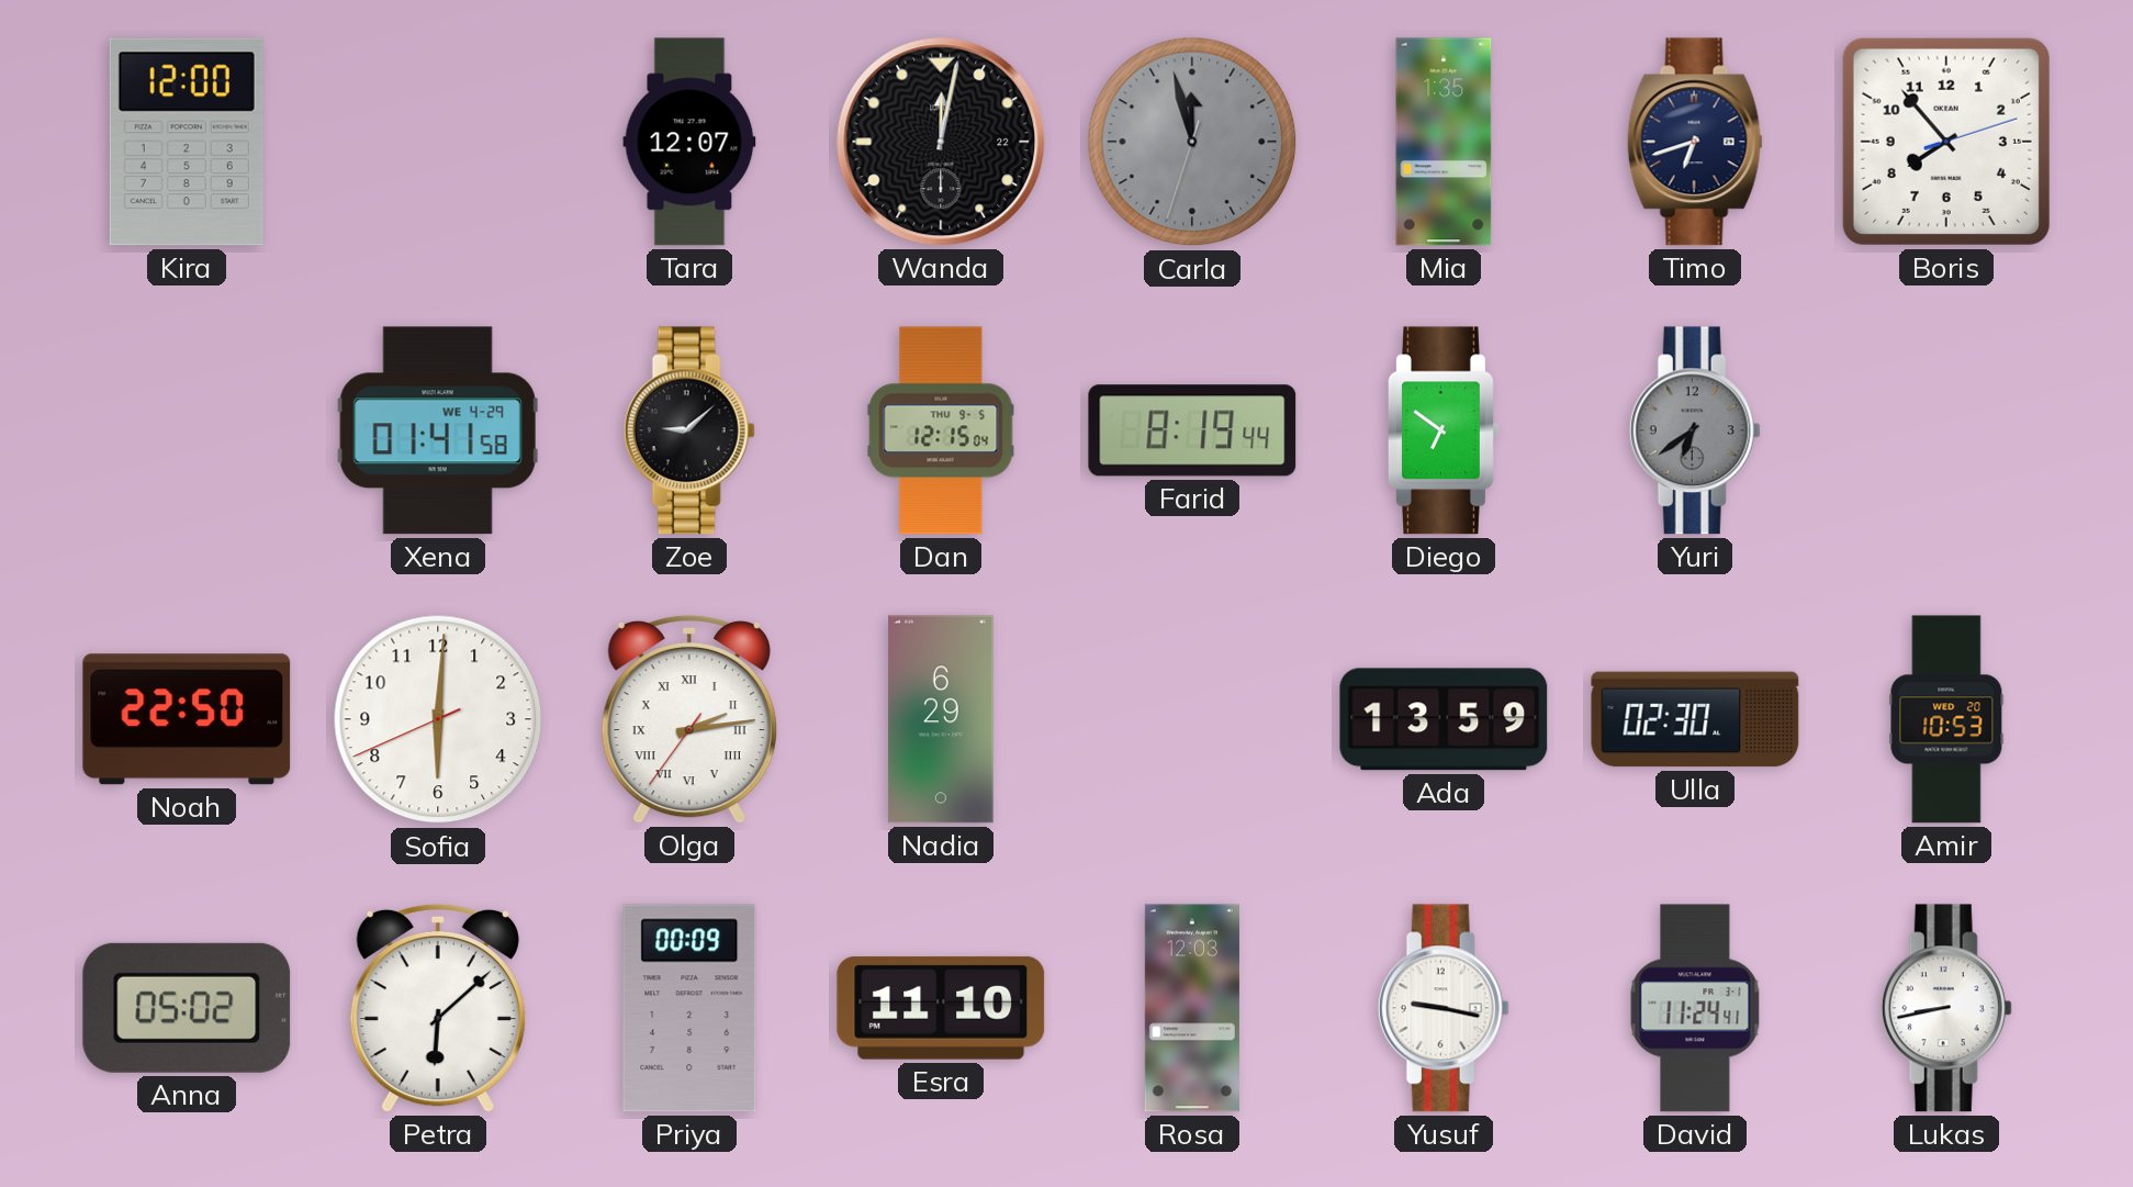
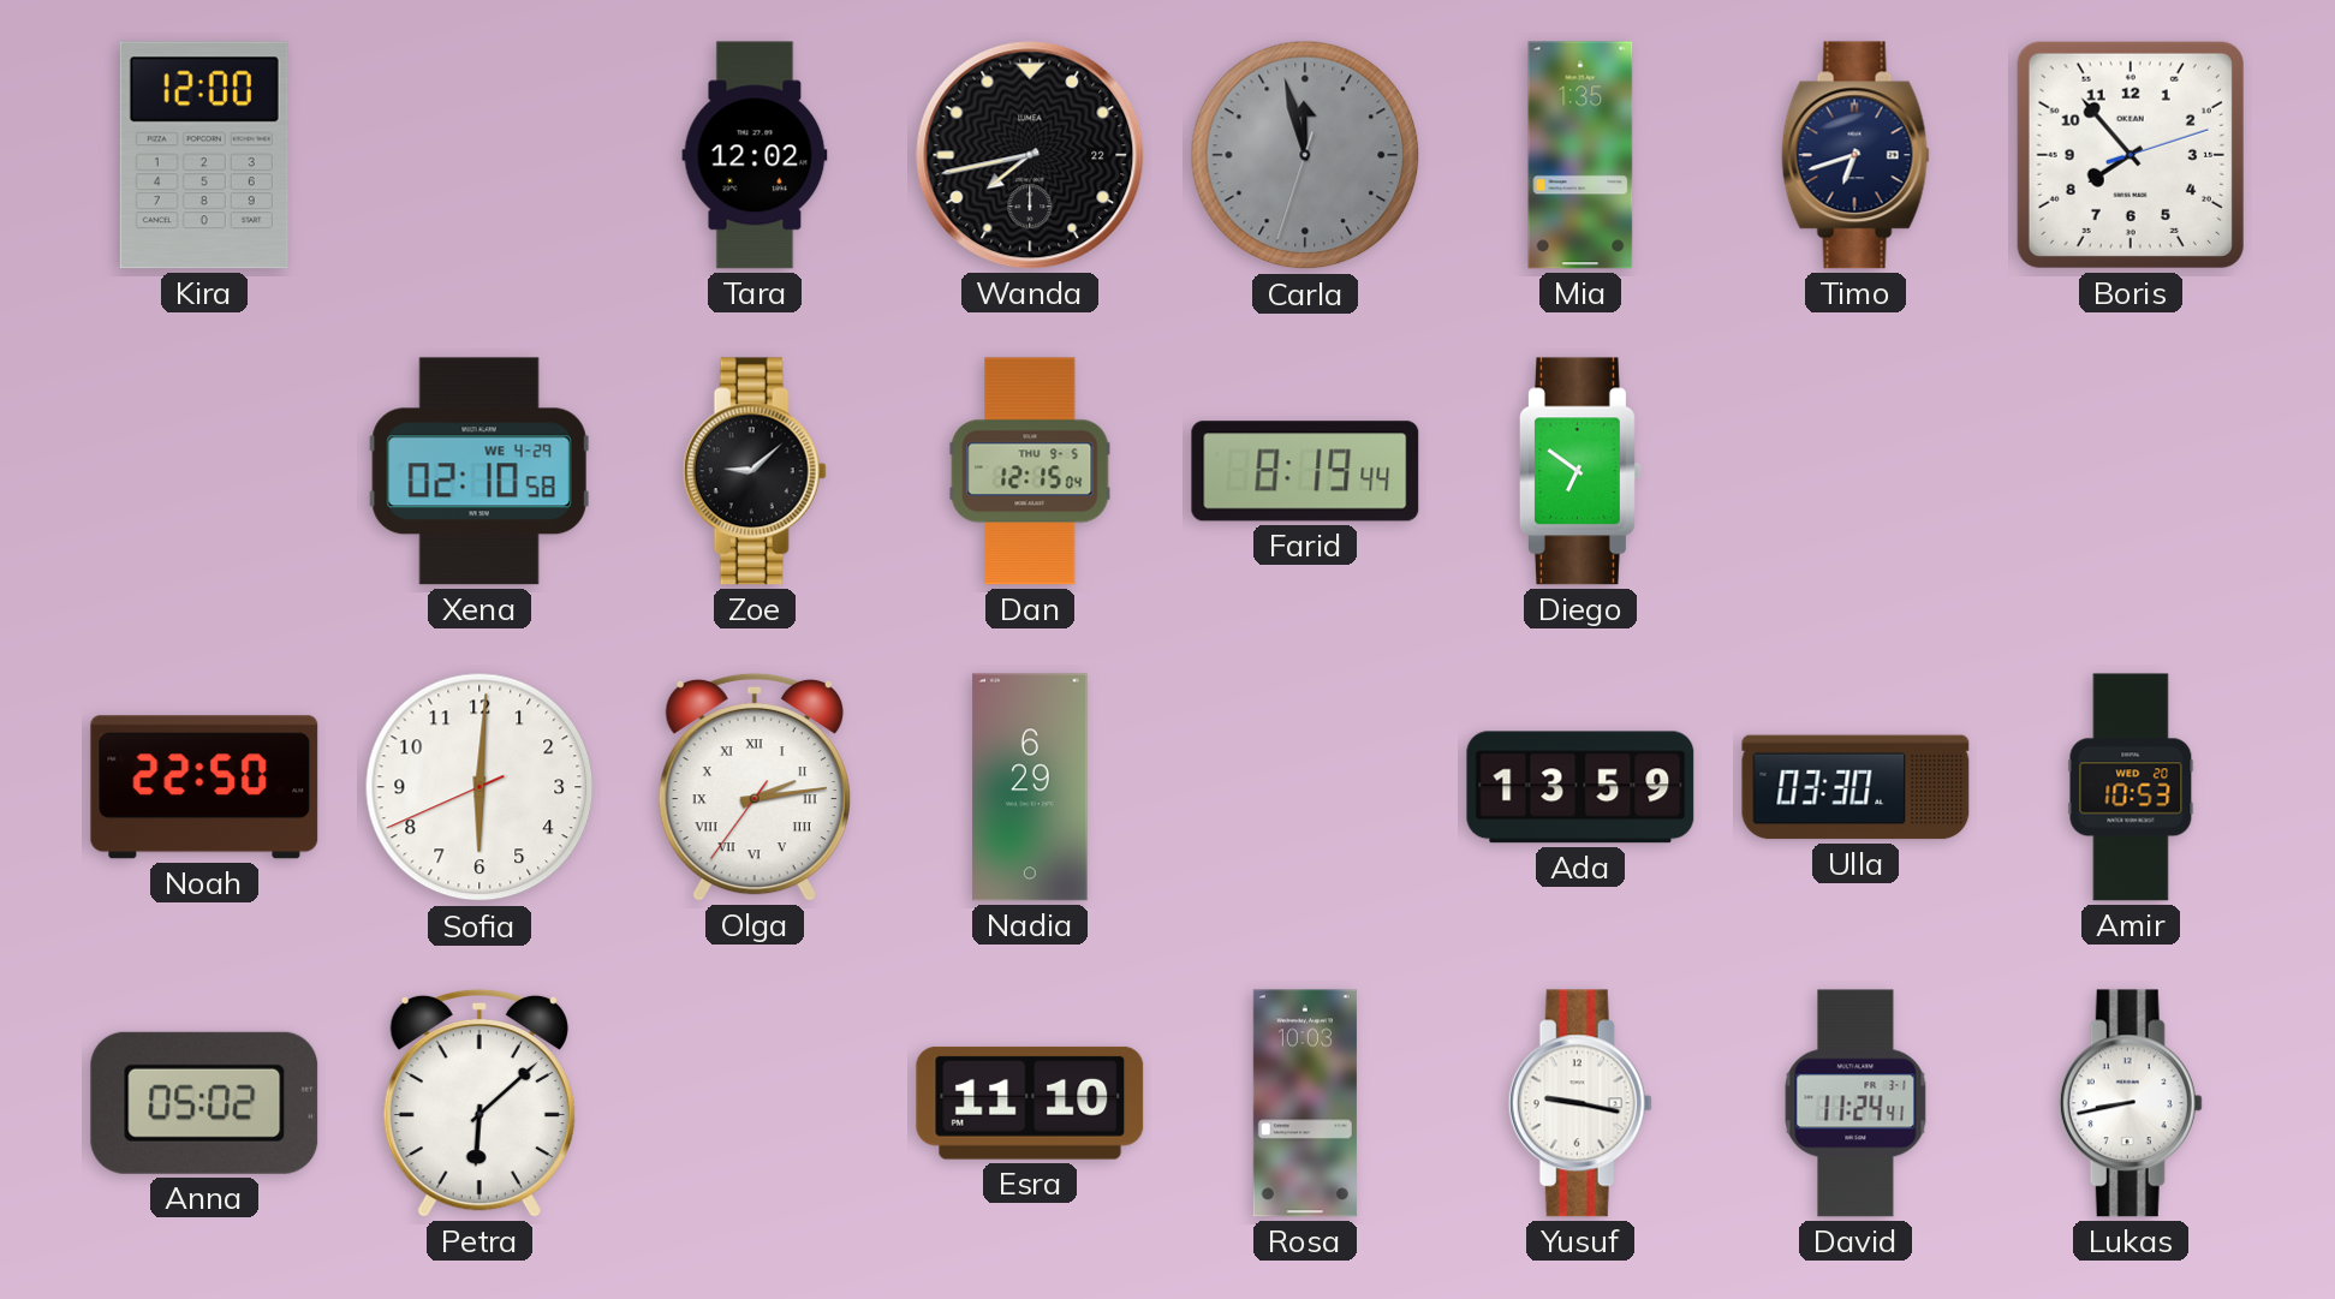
Tara: 12:07 -> 12:02
Wanda: 12:02 -> 7:43
Xena: 01:41 -> 02:10
Yuri: 6:39 -> none
Ulla: 02:30 -> 03:30
Priya: 00:09 -> none
Rosa: 12:03 -> 10:03
